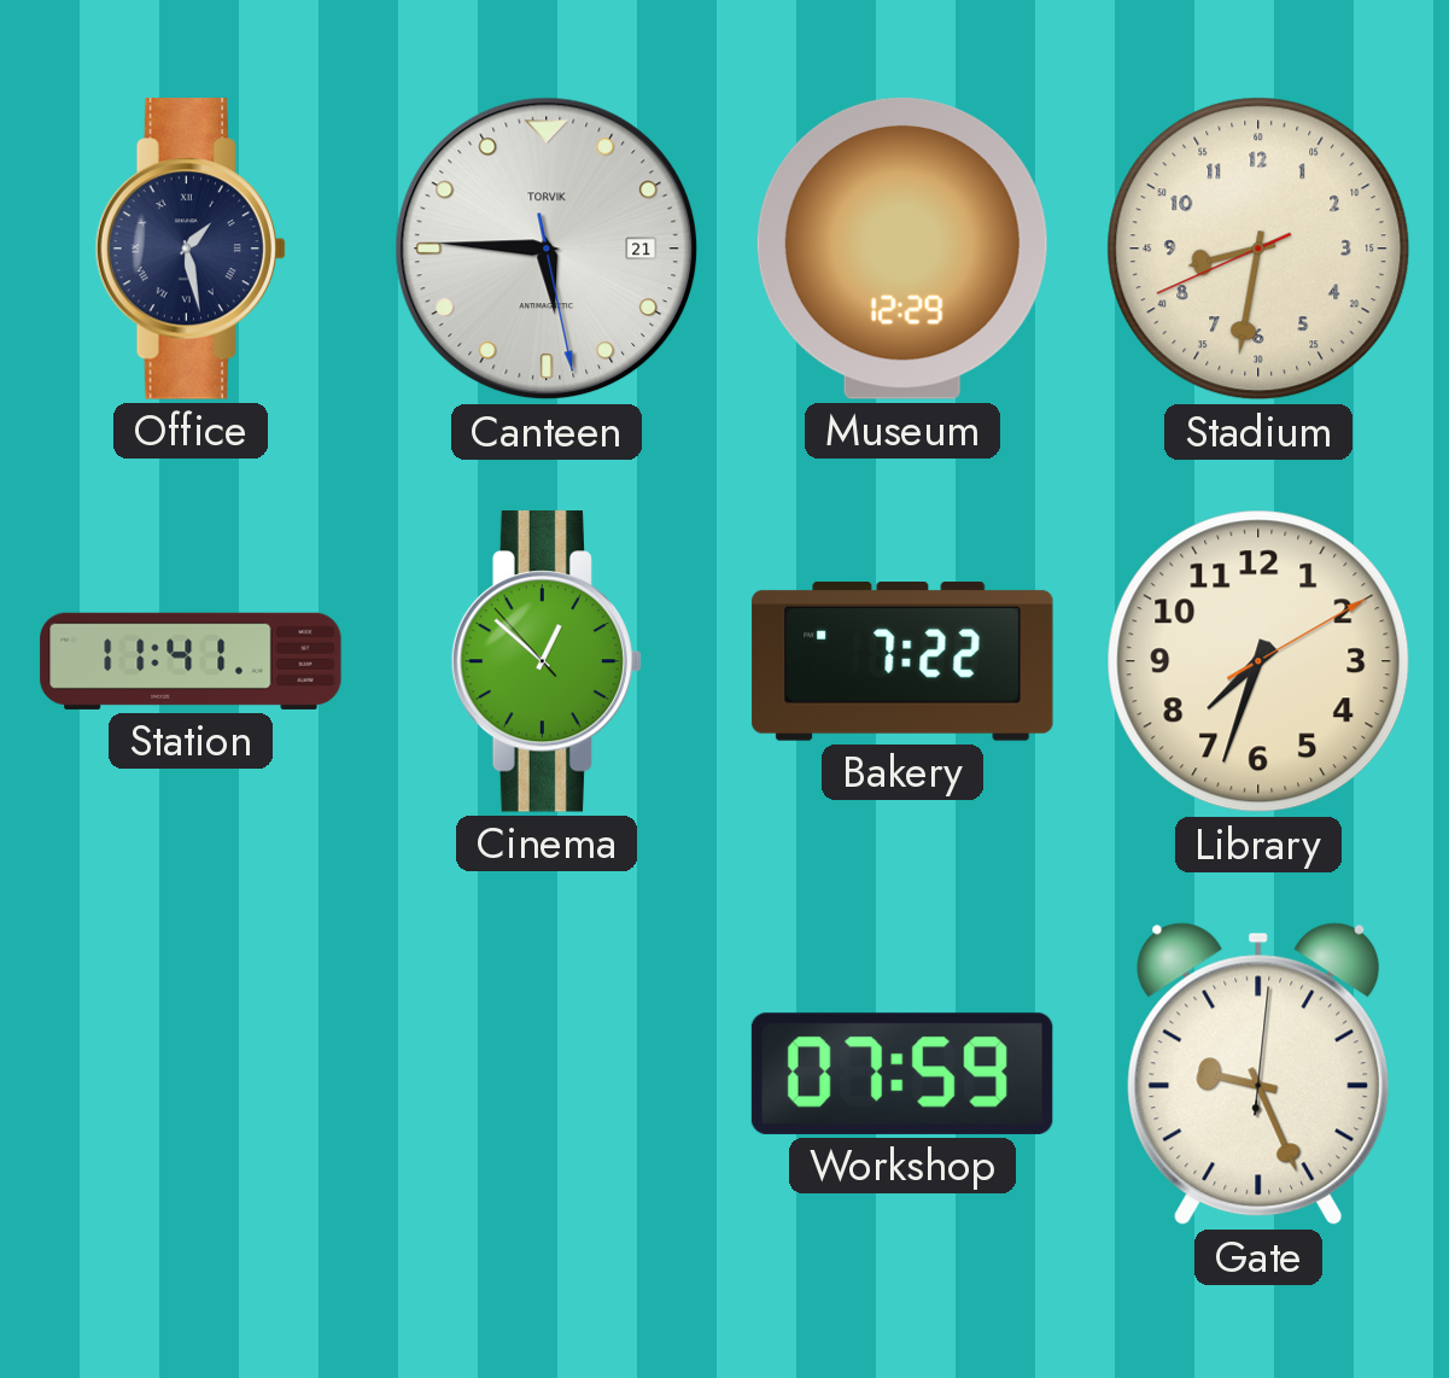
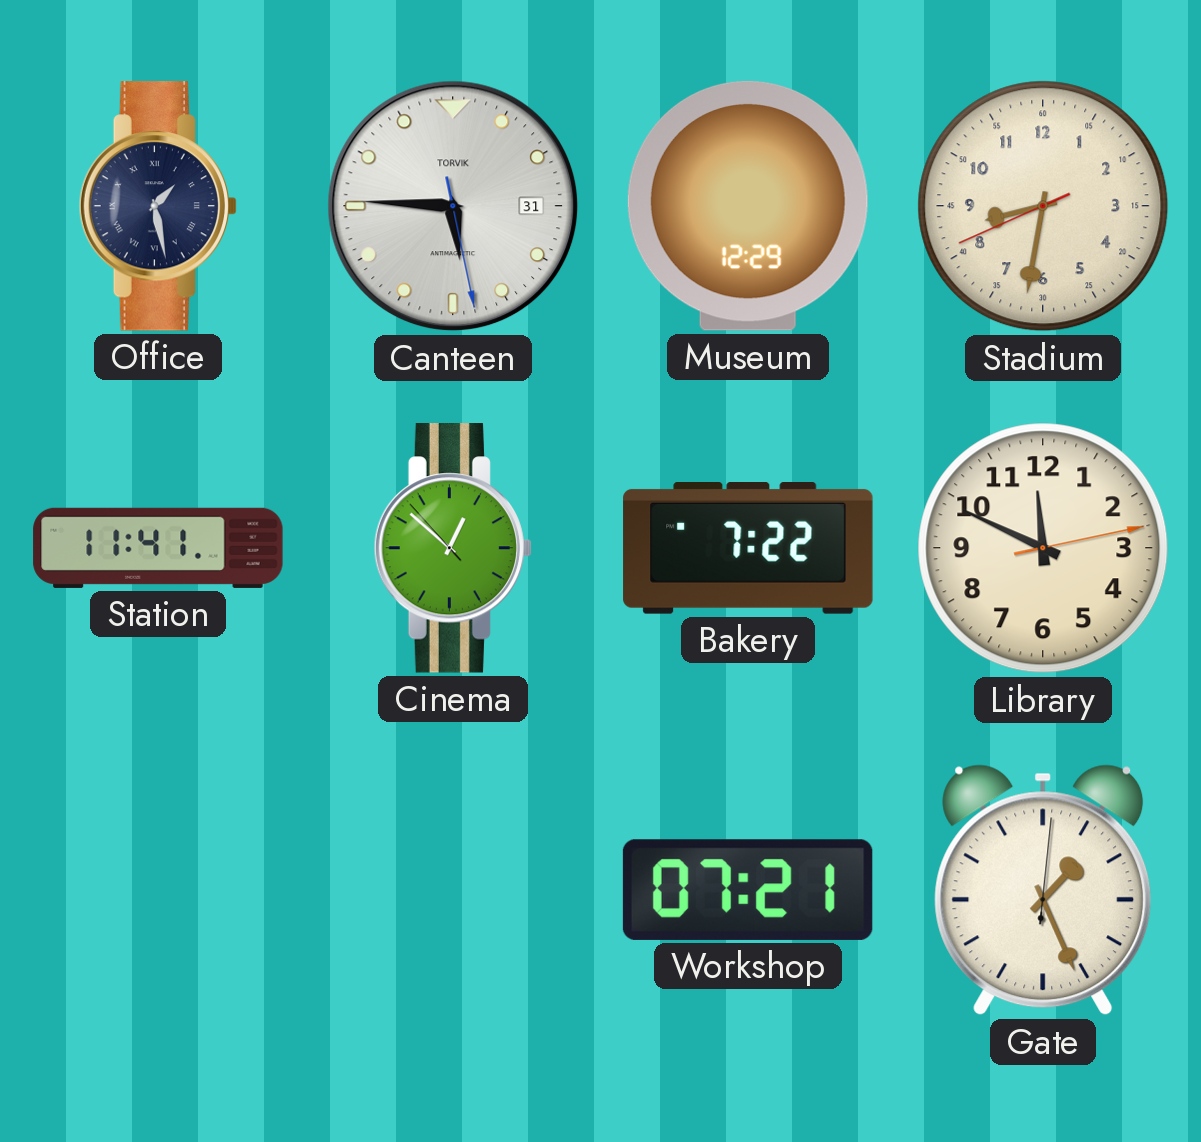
Canteen date: 21 -> 31
Library: 7:33 -> 11:49
Workshop: 07:59 -> 07:21
Gate: 9:26 -> 1:26
